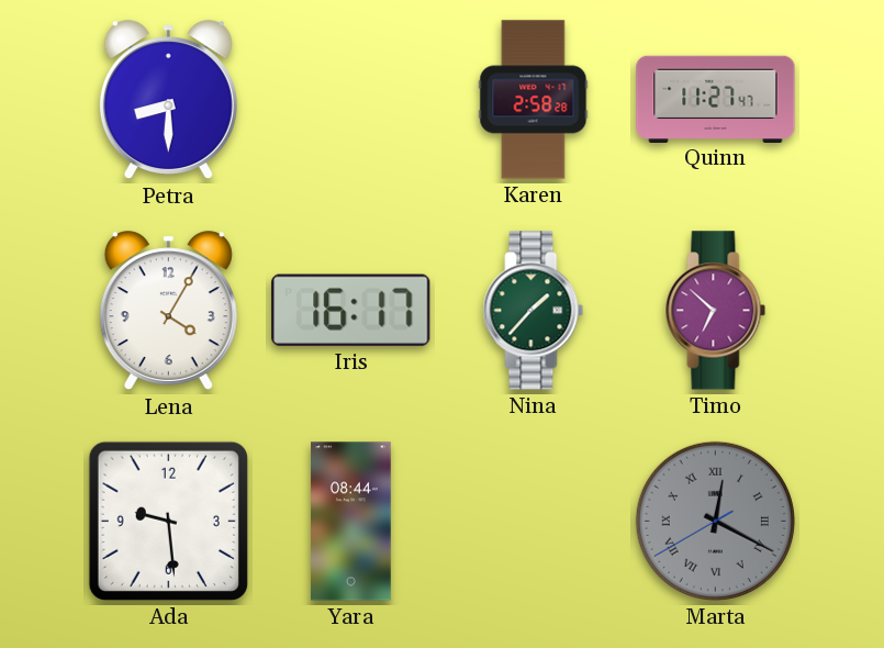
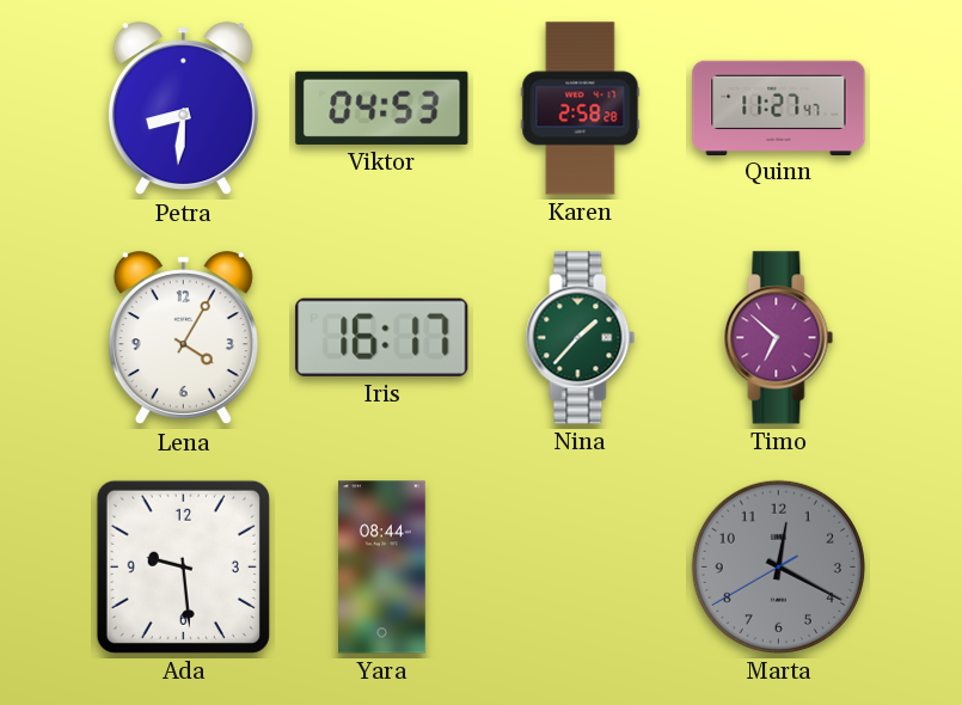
Petra: 8:30 -> 8:31
Viktor: none -> 04:53
Marta numerals: Roman -> Arabic
